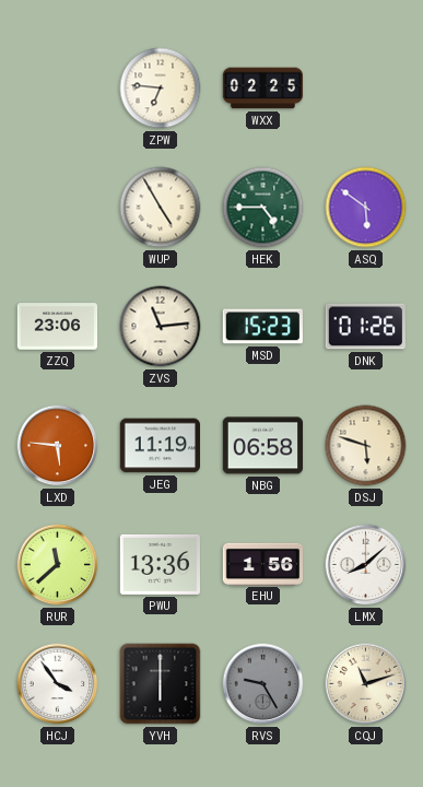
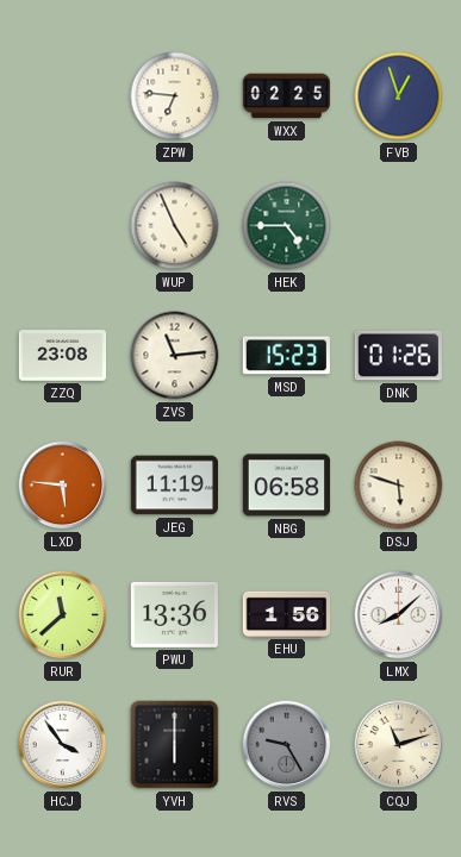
FVB: none -> 12:57
WUP: 4:55 -> 4:56
ASQ: 5:51 -> none
ZZQ: 23:06 -> 23:08
